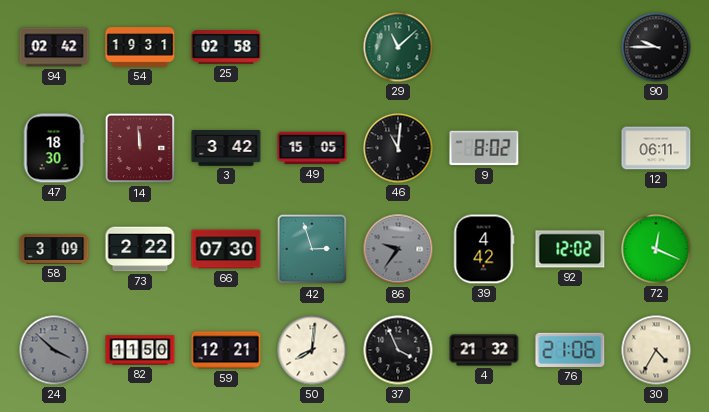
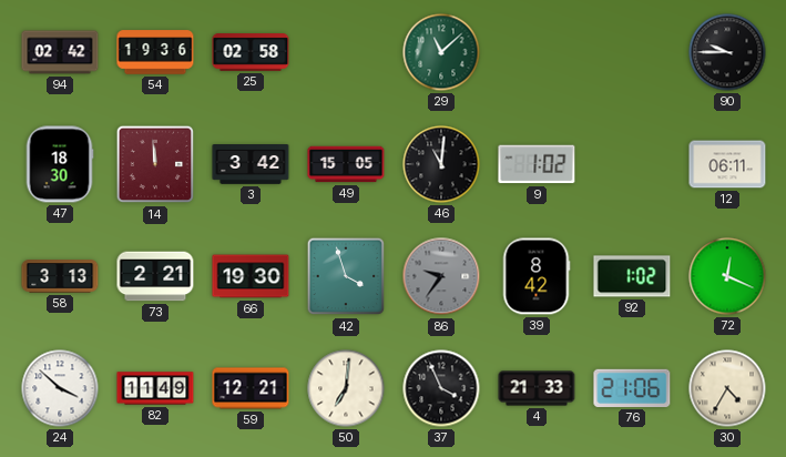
54: 19:31 -> 19:36
9: 8:02 -> 1:02
58: 3:09 -> 3:13
73: 2:22 -> 2:21
66: 07:30 -> 19:30
42: 2:57 -> 3:57
39: 4:42 -> 8:42
92: 12:02 -> 1:02
24 dial: grey -> white
82: 11:50 -> 11:49
50: 8:01 -> 7:01
4: 21:32 -> 21:33
